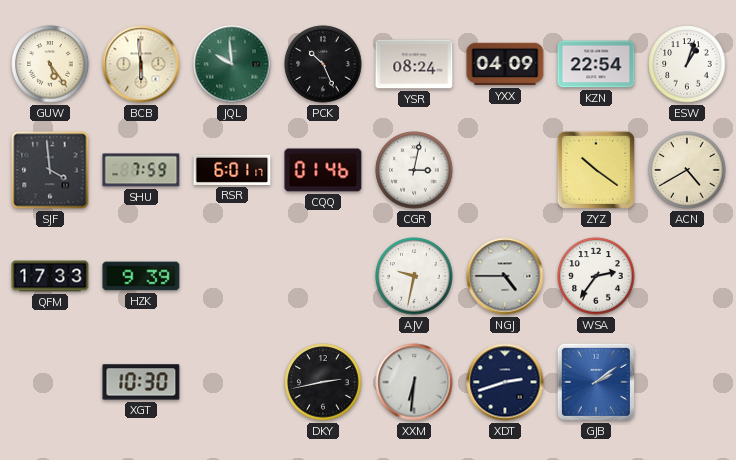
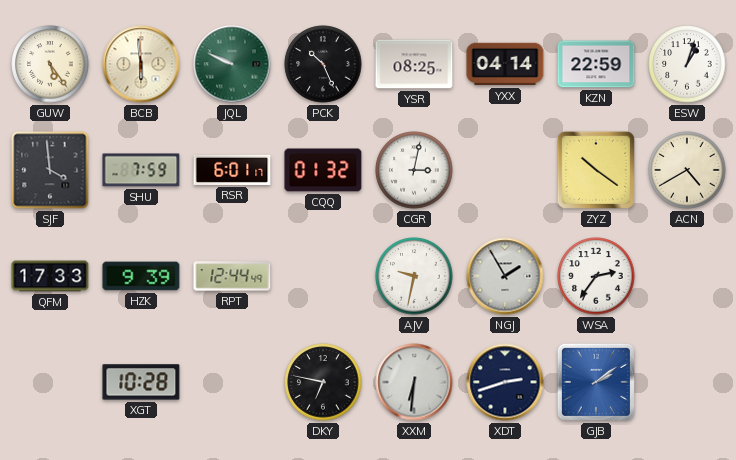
JQL: 9:59 -> 9:49
YSR: 08:24 -> 08:25
YXX: 04:09 -> 04:14
KZN: 22:54 -> 22:59
CQQ: 01:46 -> 01:32
RPT: none -> 12:44
NGJ: 4:45 -> 1:55
XGT: 10:30 -> 10:28
DKY: 2:43 -> 6:47
